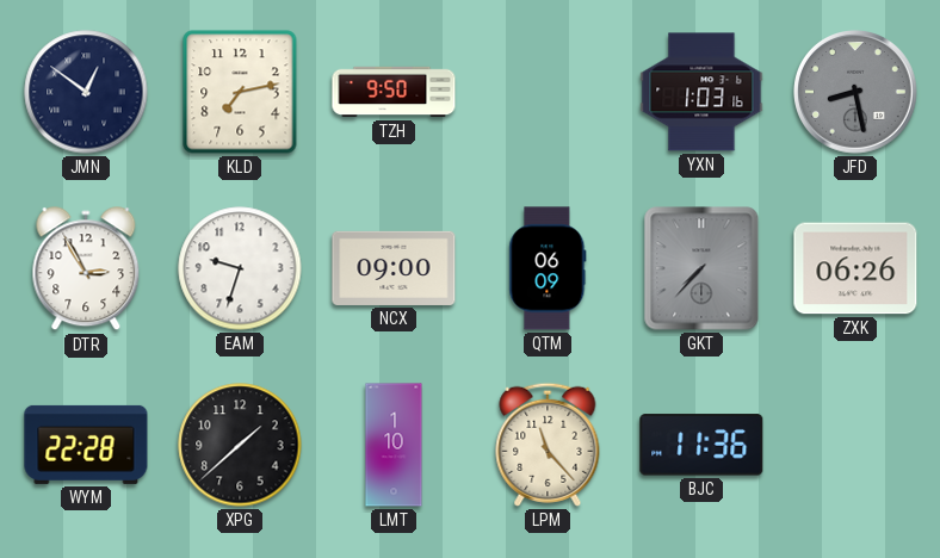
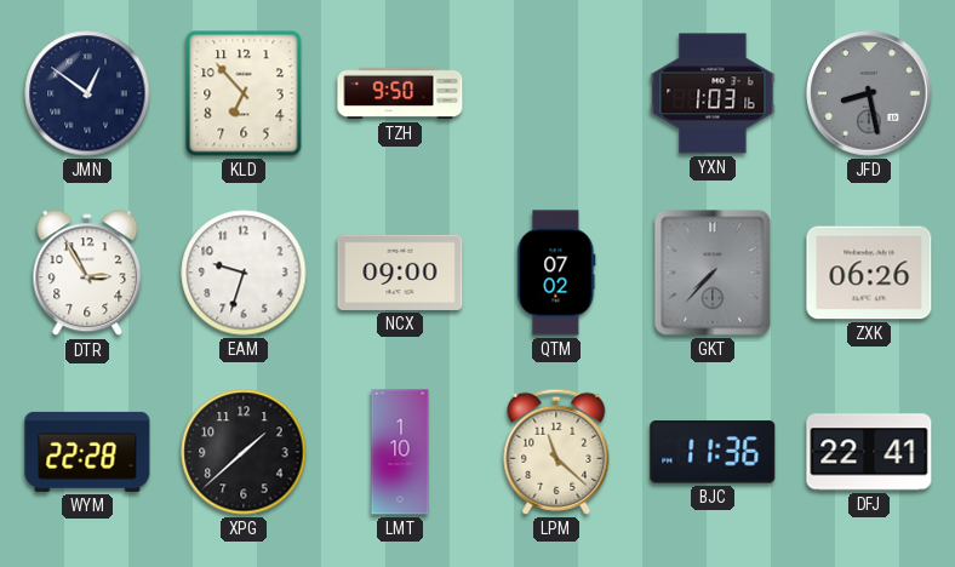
KLD: 7:13 -> 6:53
QTM: 06:09 -> 07:02
LPM: 11:23 -> 11:22
DFJ: none -> 22:41
